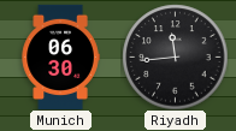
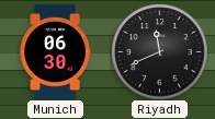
Riyadh: 11:44 -> 11:41
